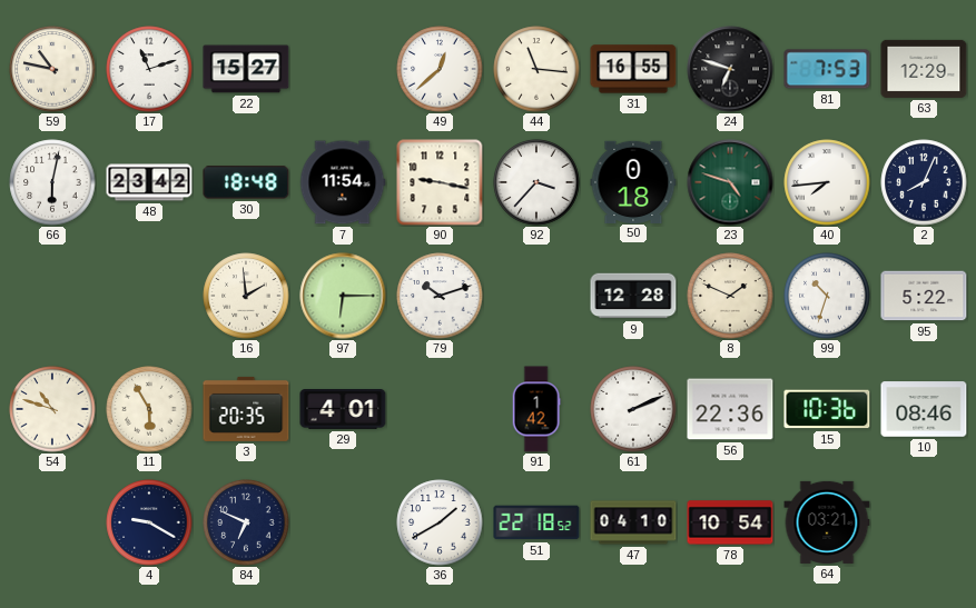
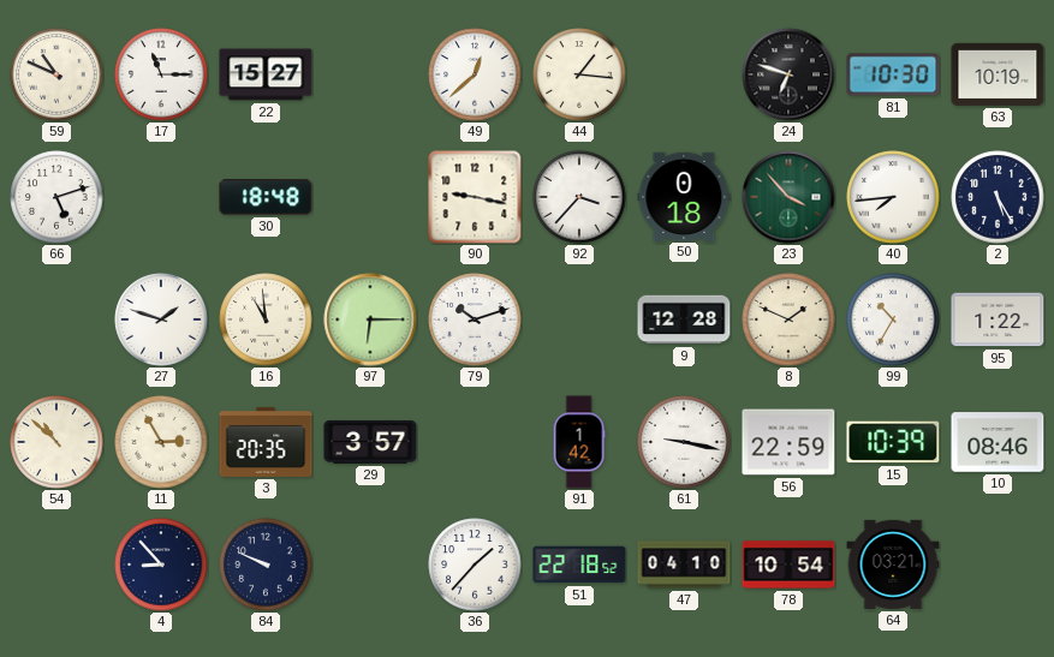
59: 10:47 -> 10:49
17: 11:12 -> 11:15
44: 11:16 -> 1:16
31: 16:55 -> none
81: 7:53 -> 10:30
63: 12:29 -> 10:19
66: 6:02 -> 5:12
48: 23:42 -> none
7: 11:54 -> none
23: 4:48 -> 3:53
2: 8:04 -> 5:25
27: none -> 1:48
16: 1:59 -> 10:59
99: 10:33 -> 10:35
95: 5:22 -> 1:22
54: 10:48 -> 10:52
11: 5:55 -> 2:55
29: 4:01 -> 3:57
61: 2:11 -> 9:17
56: 22:36 -> 22:59
15: 10:36 -> 10:39
4: 9:20 -> 8:53
84: 6:49 -> 9:49
36: 1:40 -> 1:37
